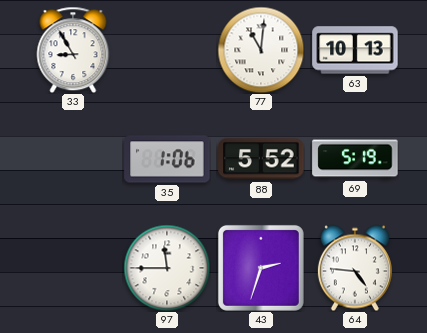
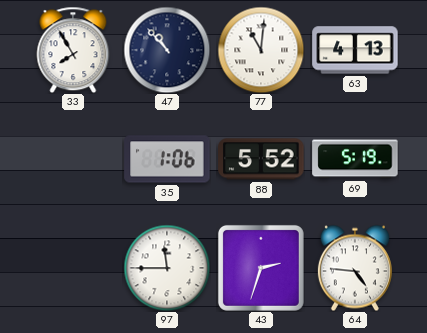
33: 8:55 -> 7:55
47: none -> 10:53
63: 10:13 -> 4:13
